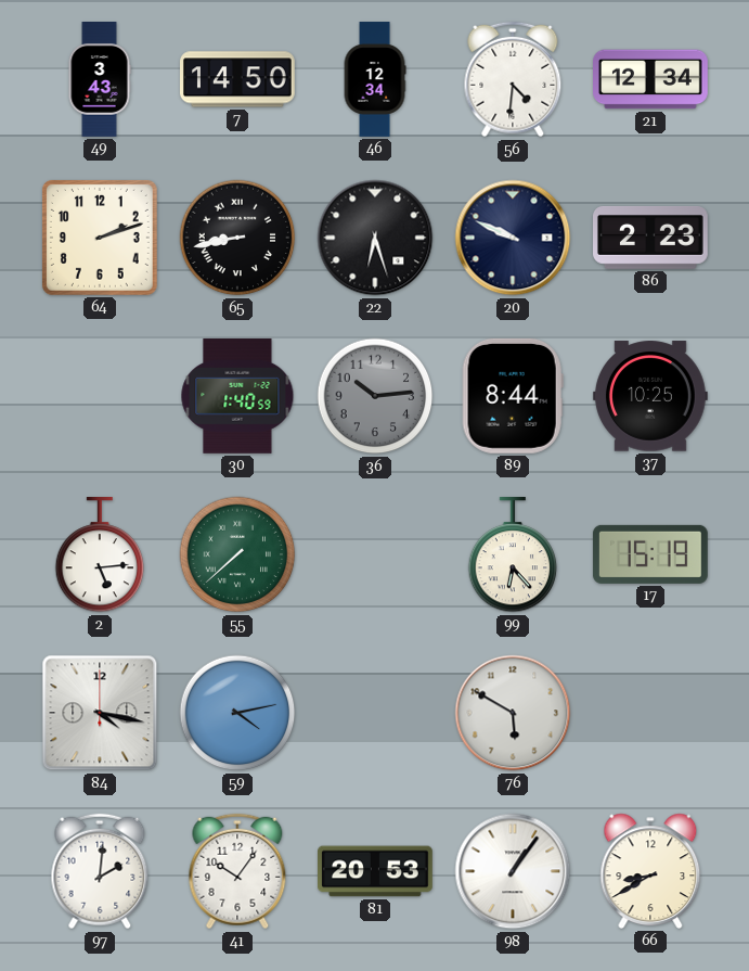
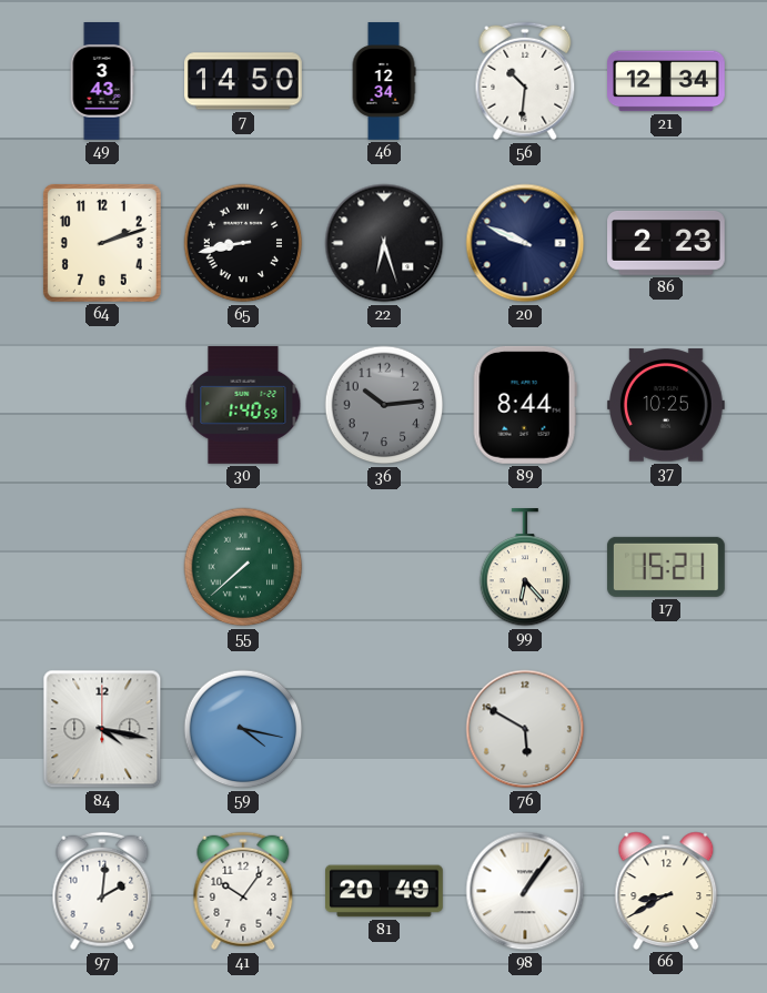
56: 4:31 -> 10:31
2: 5:14 -> none
17: 15:19 -> 15:21
59: 4:13 -> 4:17
81: 20:53 -> 20:49
